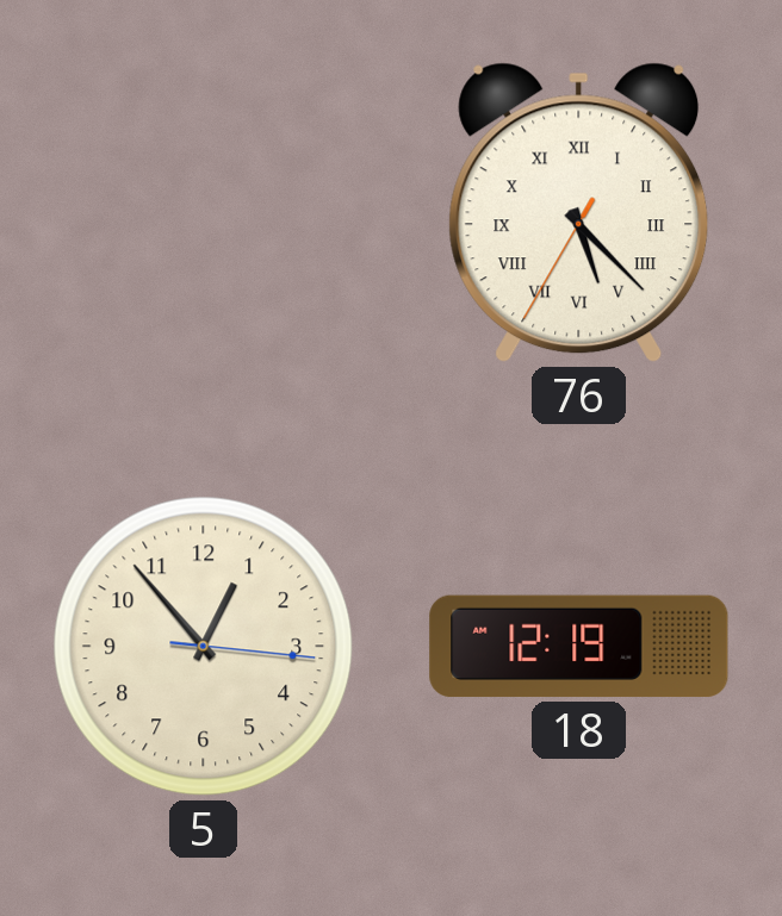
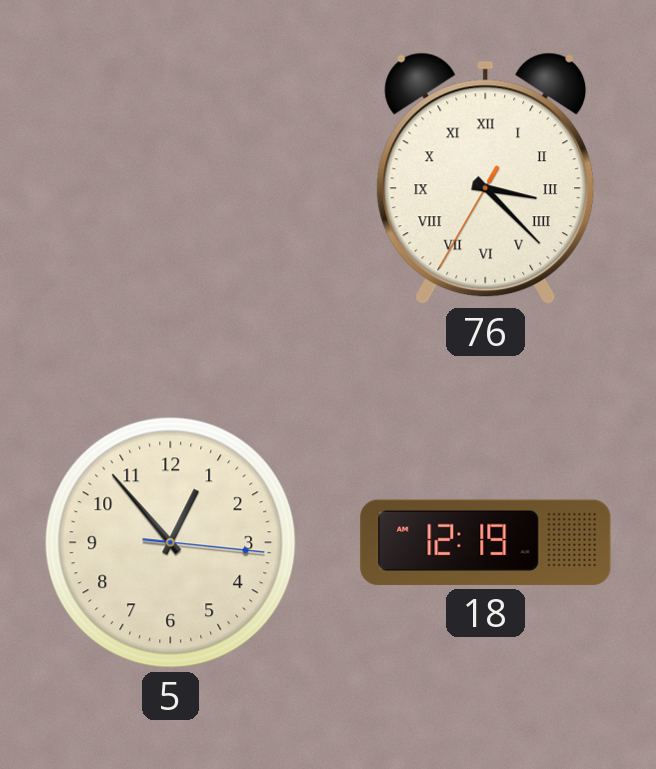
76: 5:22 -> 3:22
